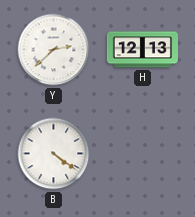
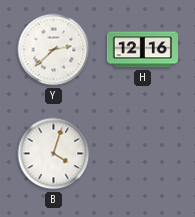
H: 12:13 -> 12:16
B: 4:21 -> 4:03
